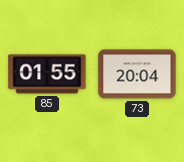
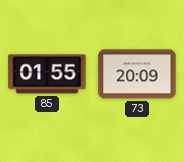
73: 20:04 -> 20:09
